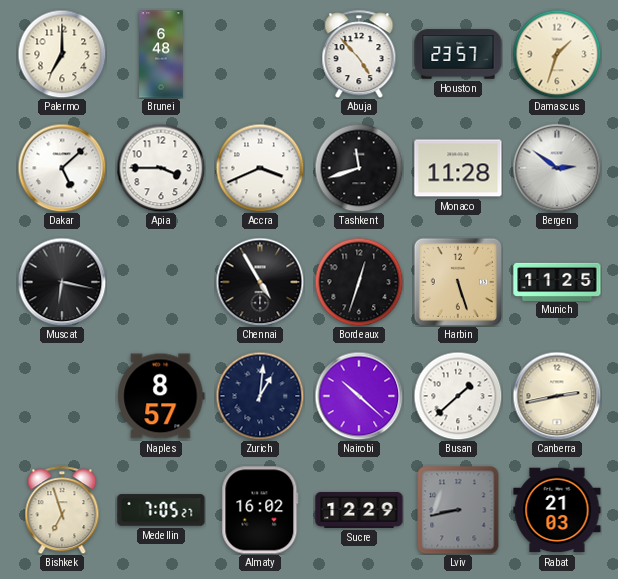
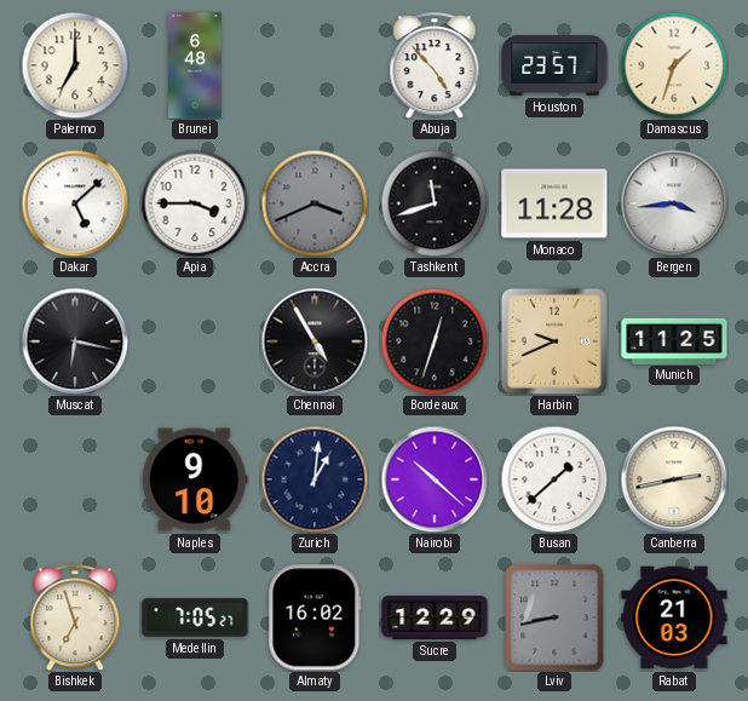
Accra dial: white -> grey
Bergen: 2:51 -> 3:44
Harbin: 5:27 -> 9:41
Naples: 8:57 -> 9:10
